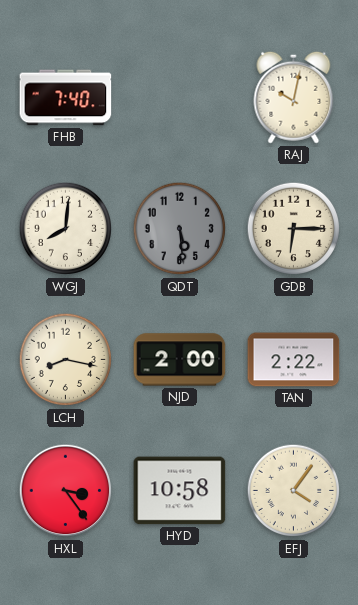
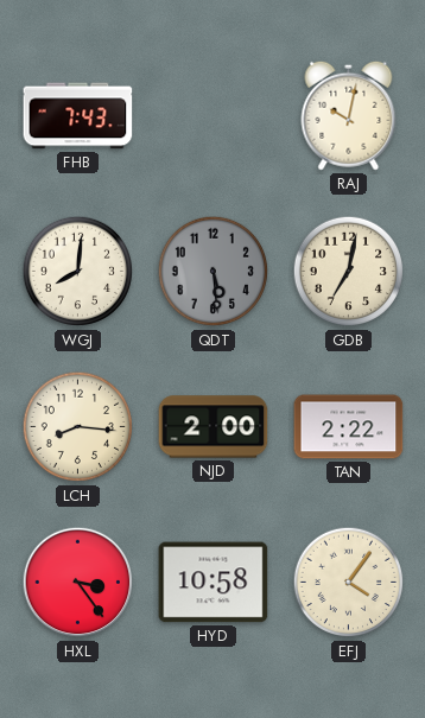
FHB: 7:40 -> 7:43
GDB: 6:15 -> 7:02
LCH: 8:17 -> 8:16
